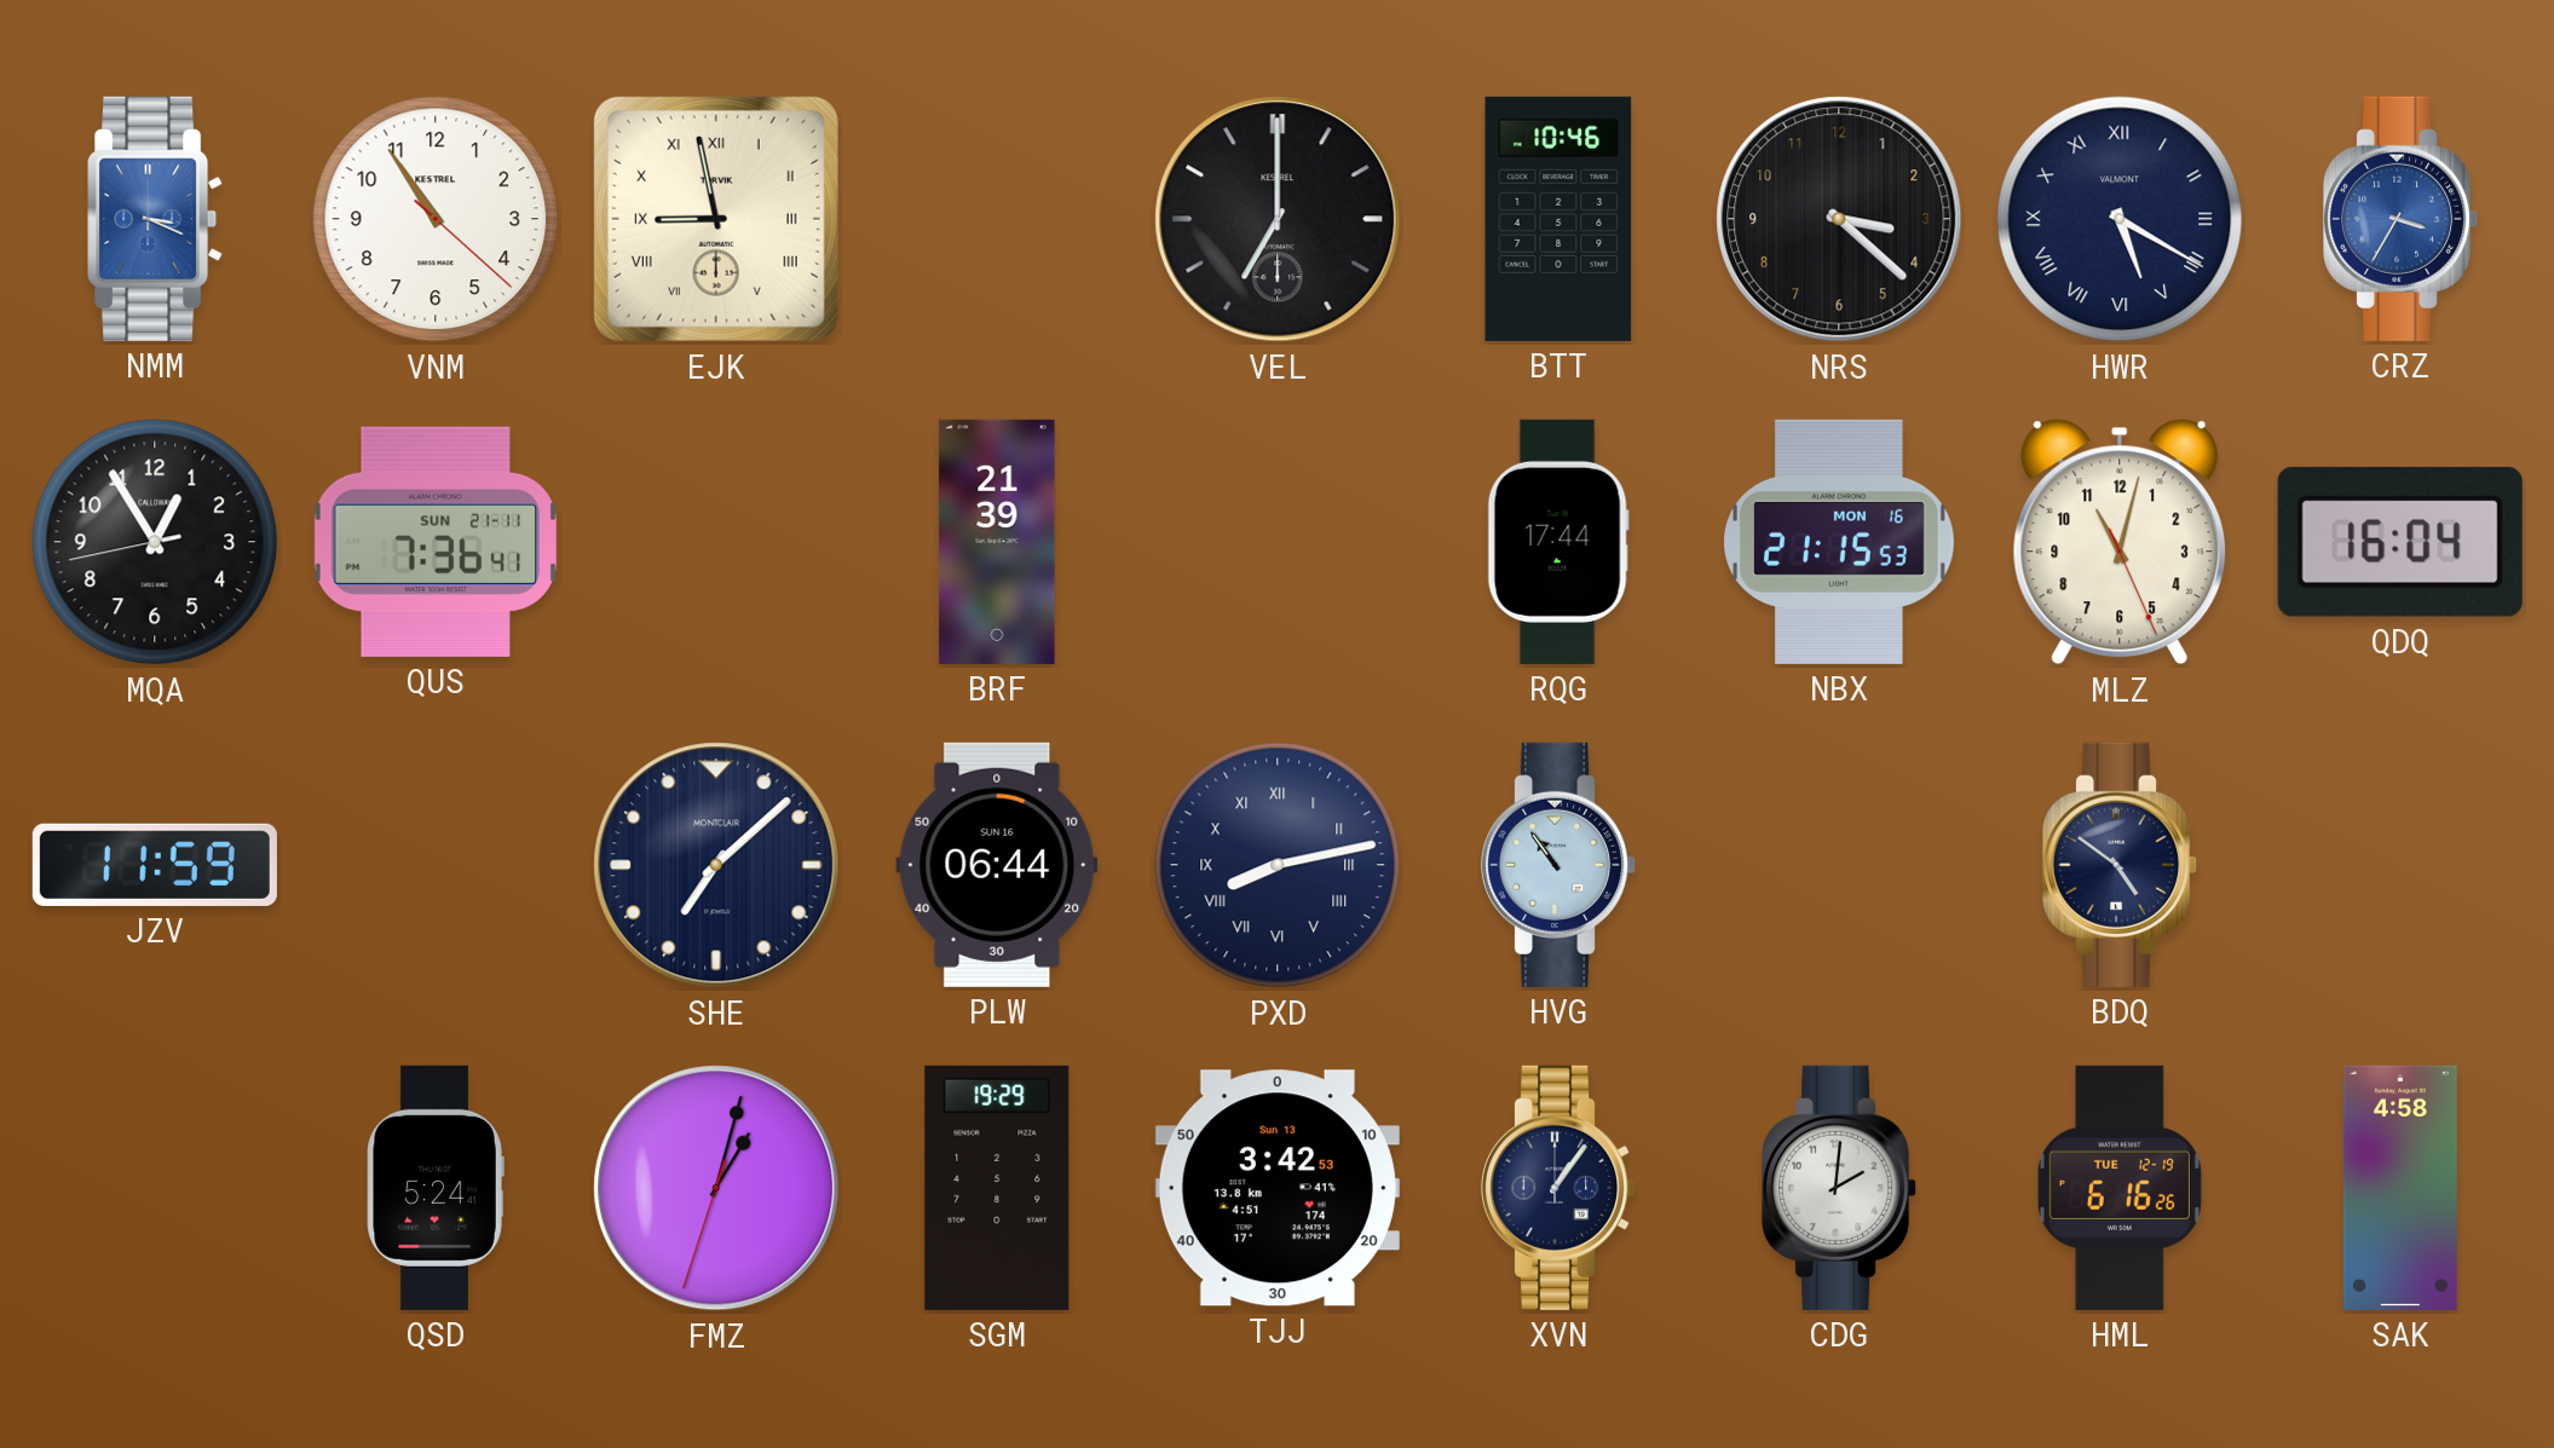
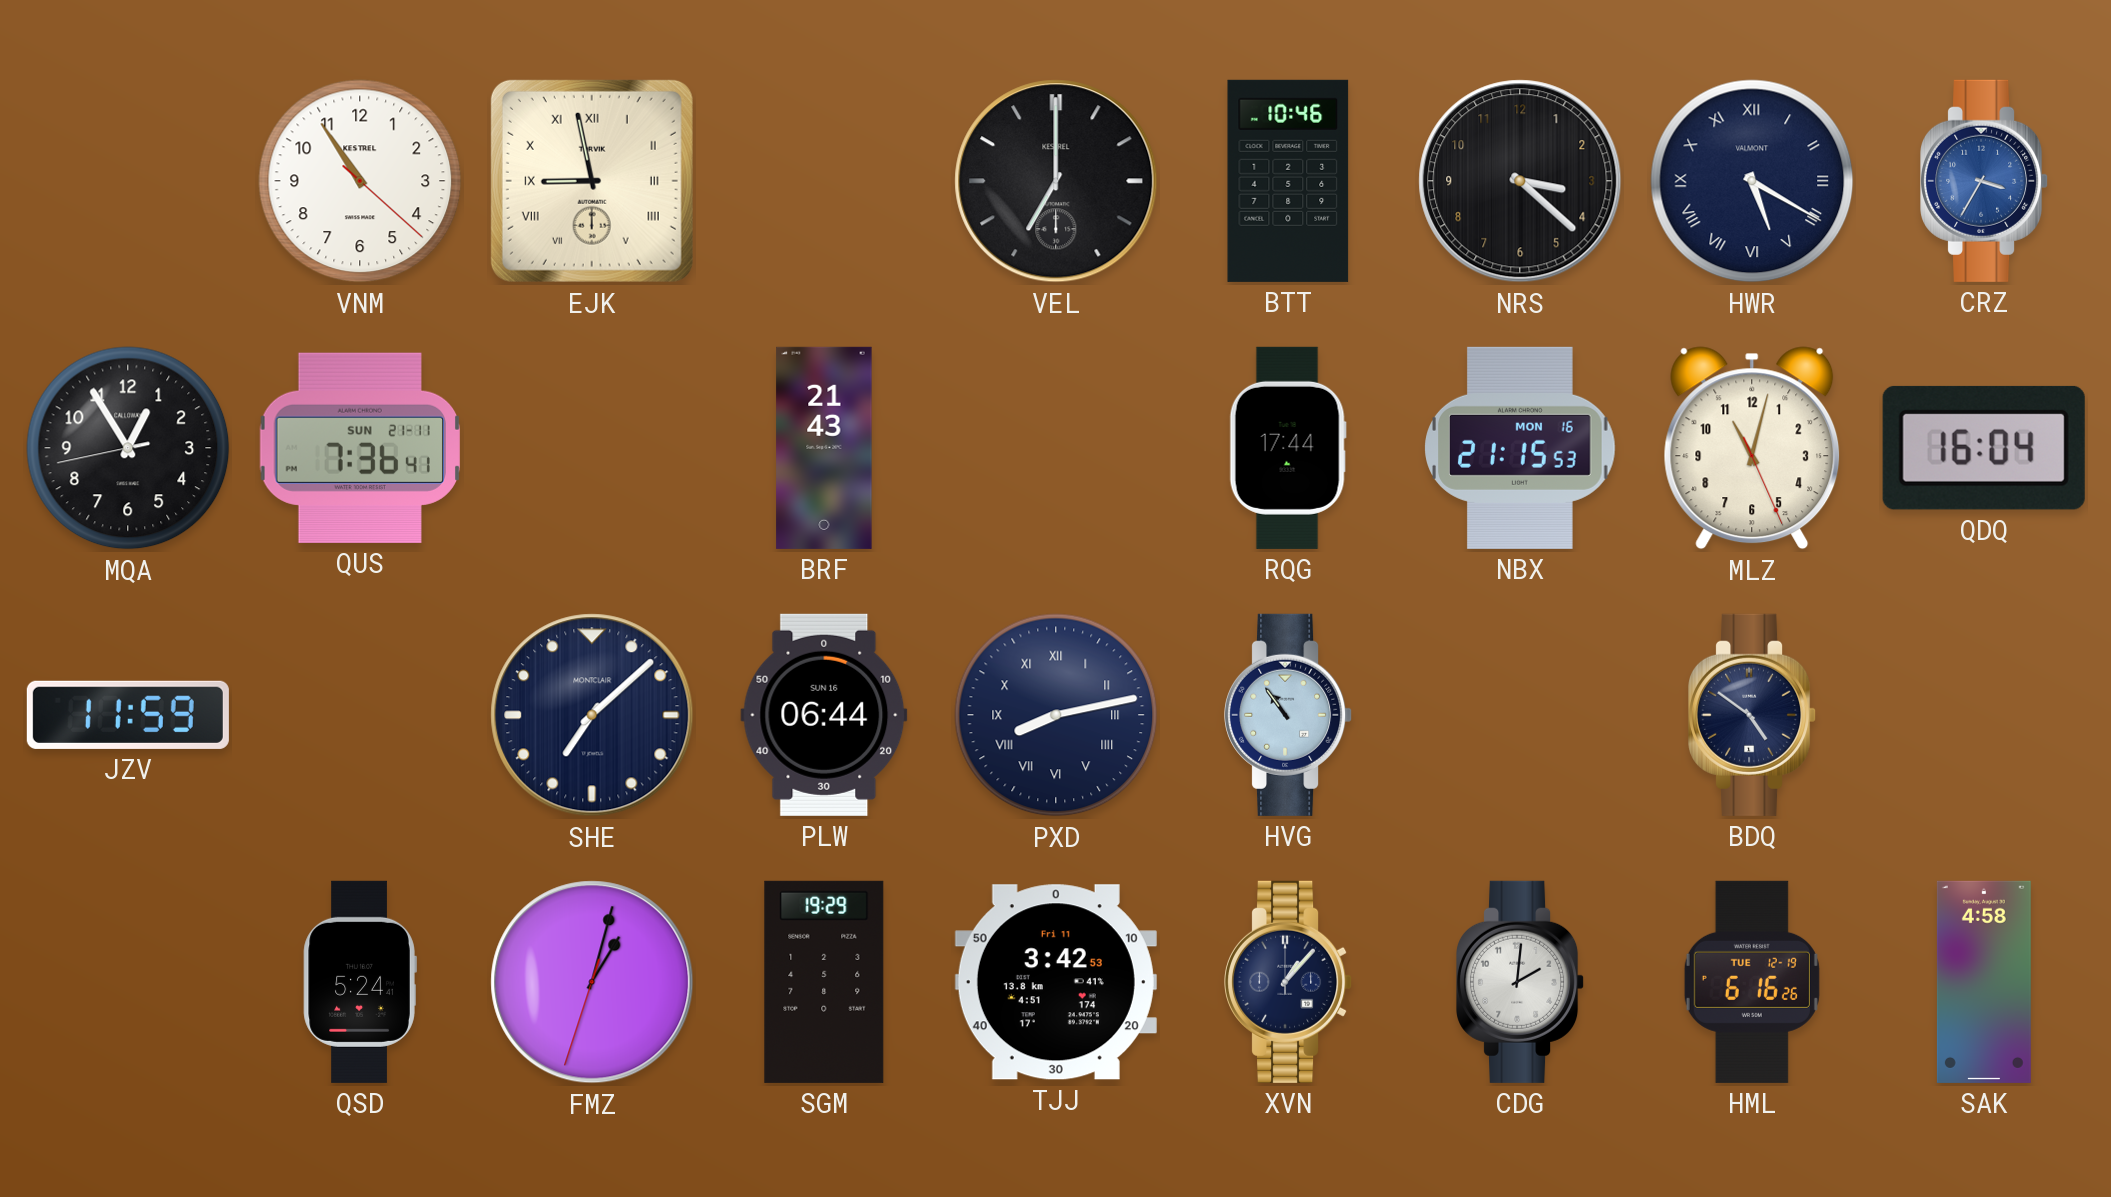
NMM: 3:19 -> none
BRF: 21:39 -> 21:43
TJJ date: Sun 13 -> Fri 11
XVN: 1:06 -> 1:07
